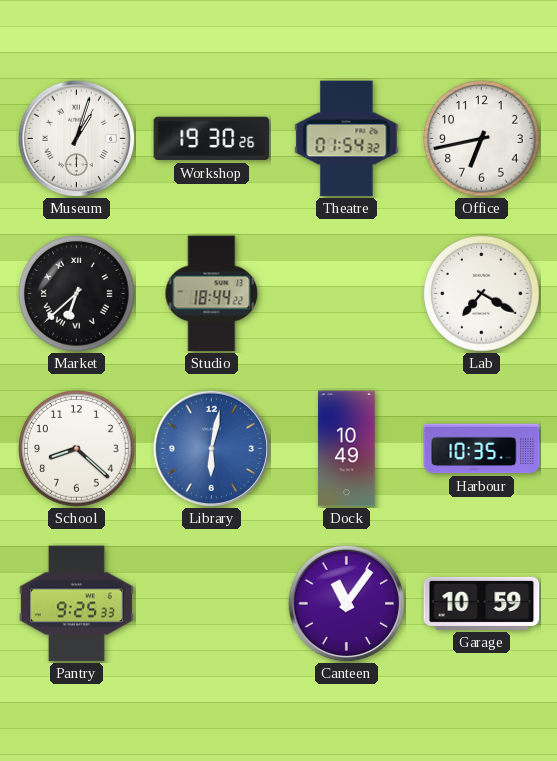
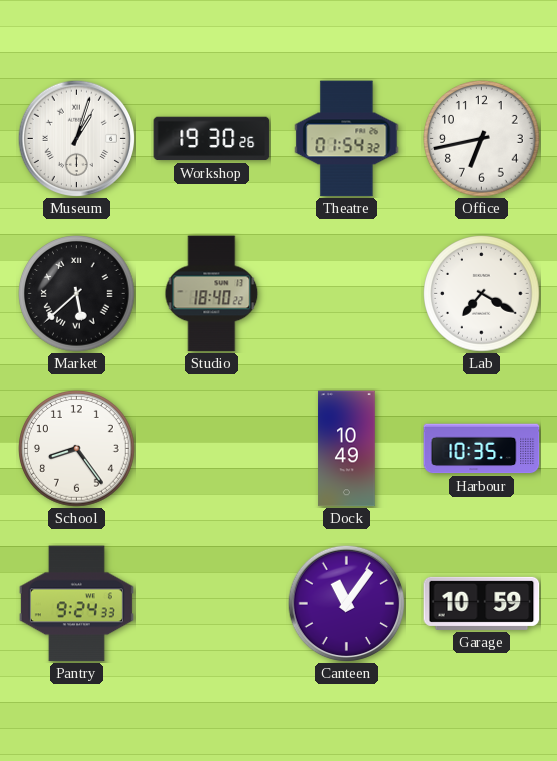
Market: 6:38 -> 5:38
Studio: 18:44 -> 18:40
School: 8:22 -> 8:24
Library: 6:02 -> none
Pantry: 9:25 -> 9:24
